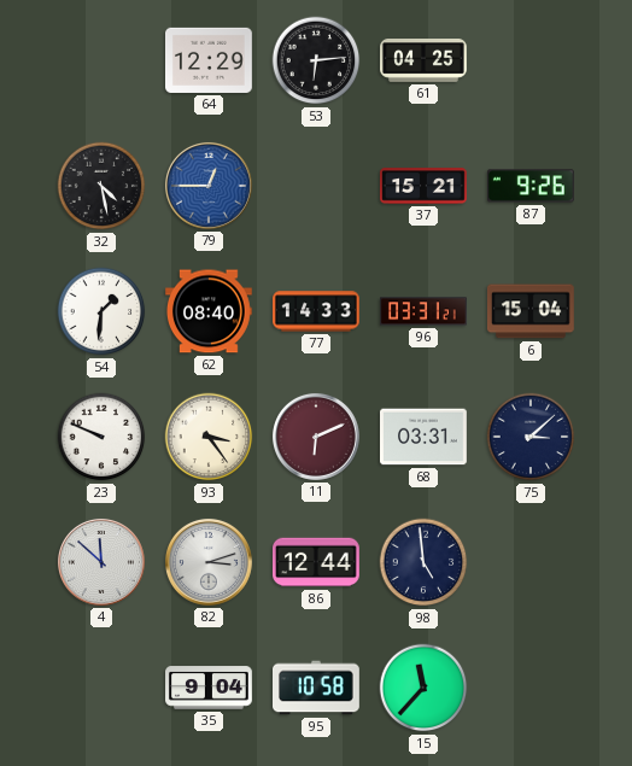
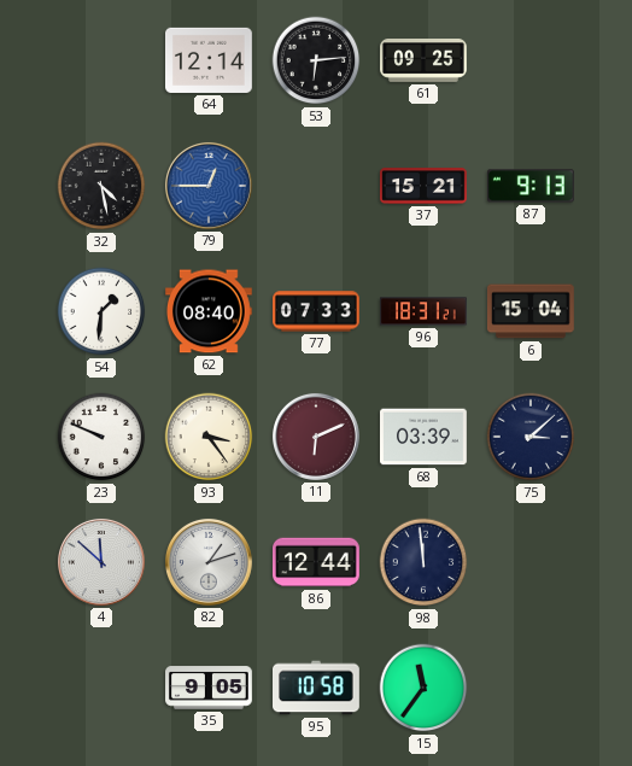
64: 12:29 -> 12:14
61: 04:25 -> 09:25
87: 9:26 -> 9:13
77: 14:33 -> 07:33
96: 03:31 -> 18:31
68: 03:31 -> 03:39
82: 3:12 -> 1:12
98: 4:59 -> 11:59
35: 9:04 -> 9:05
15: 11:37 -> 11:36
